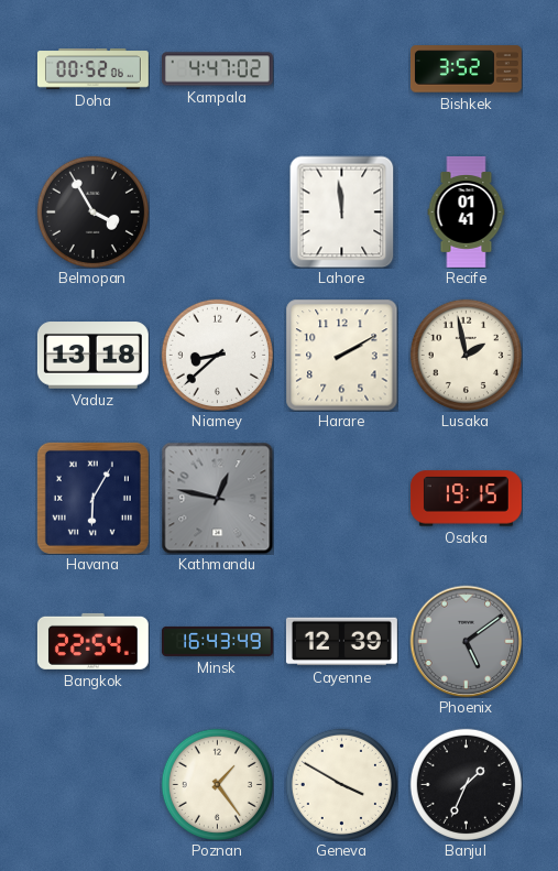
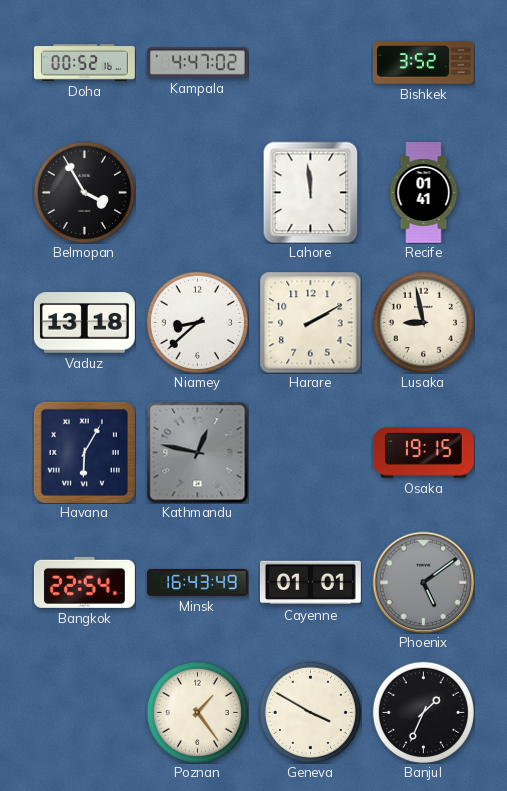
Doha: 00:52:06 -> 00:52:16
Lusaka: 1:58 -> 8:58
Cayenne: 12:39 -> 01:01
